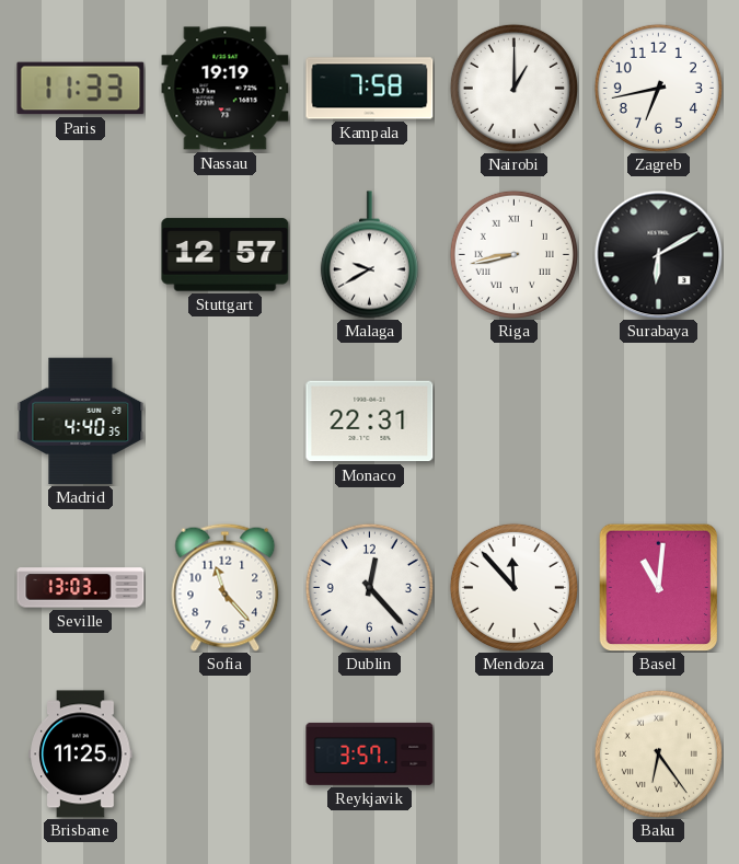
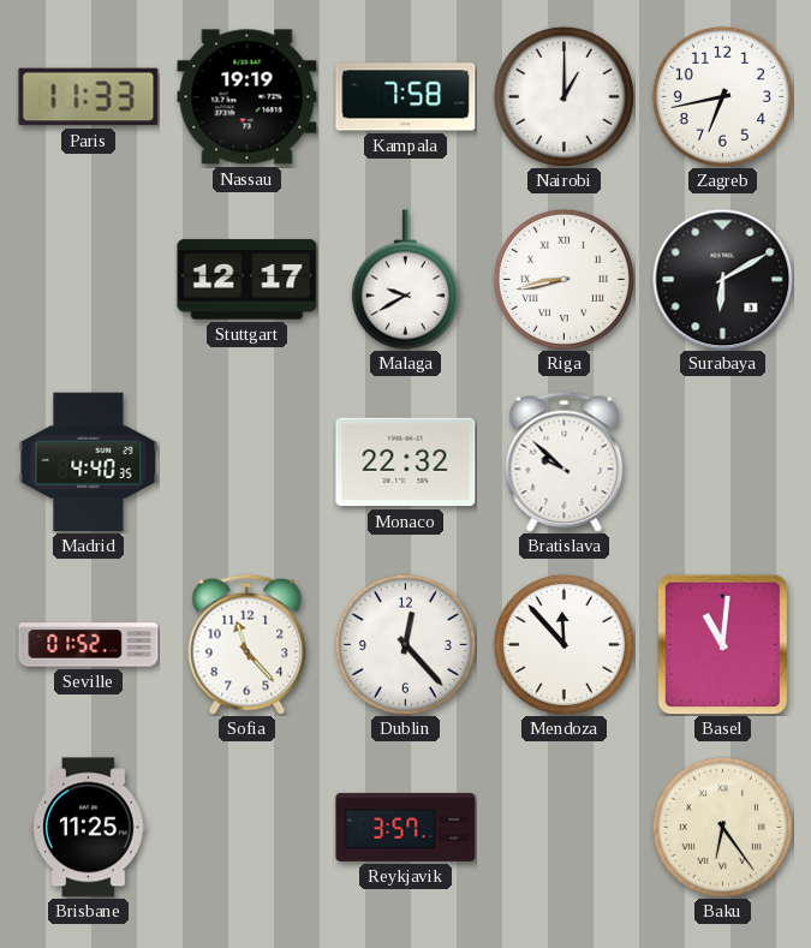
Stuttgart: 12:57 -> 12:17
Monaco: 22:31 -> 22:32
Bratislava: none -> 9:52
Seville: 13:03 -> 01:52
